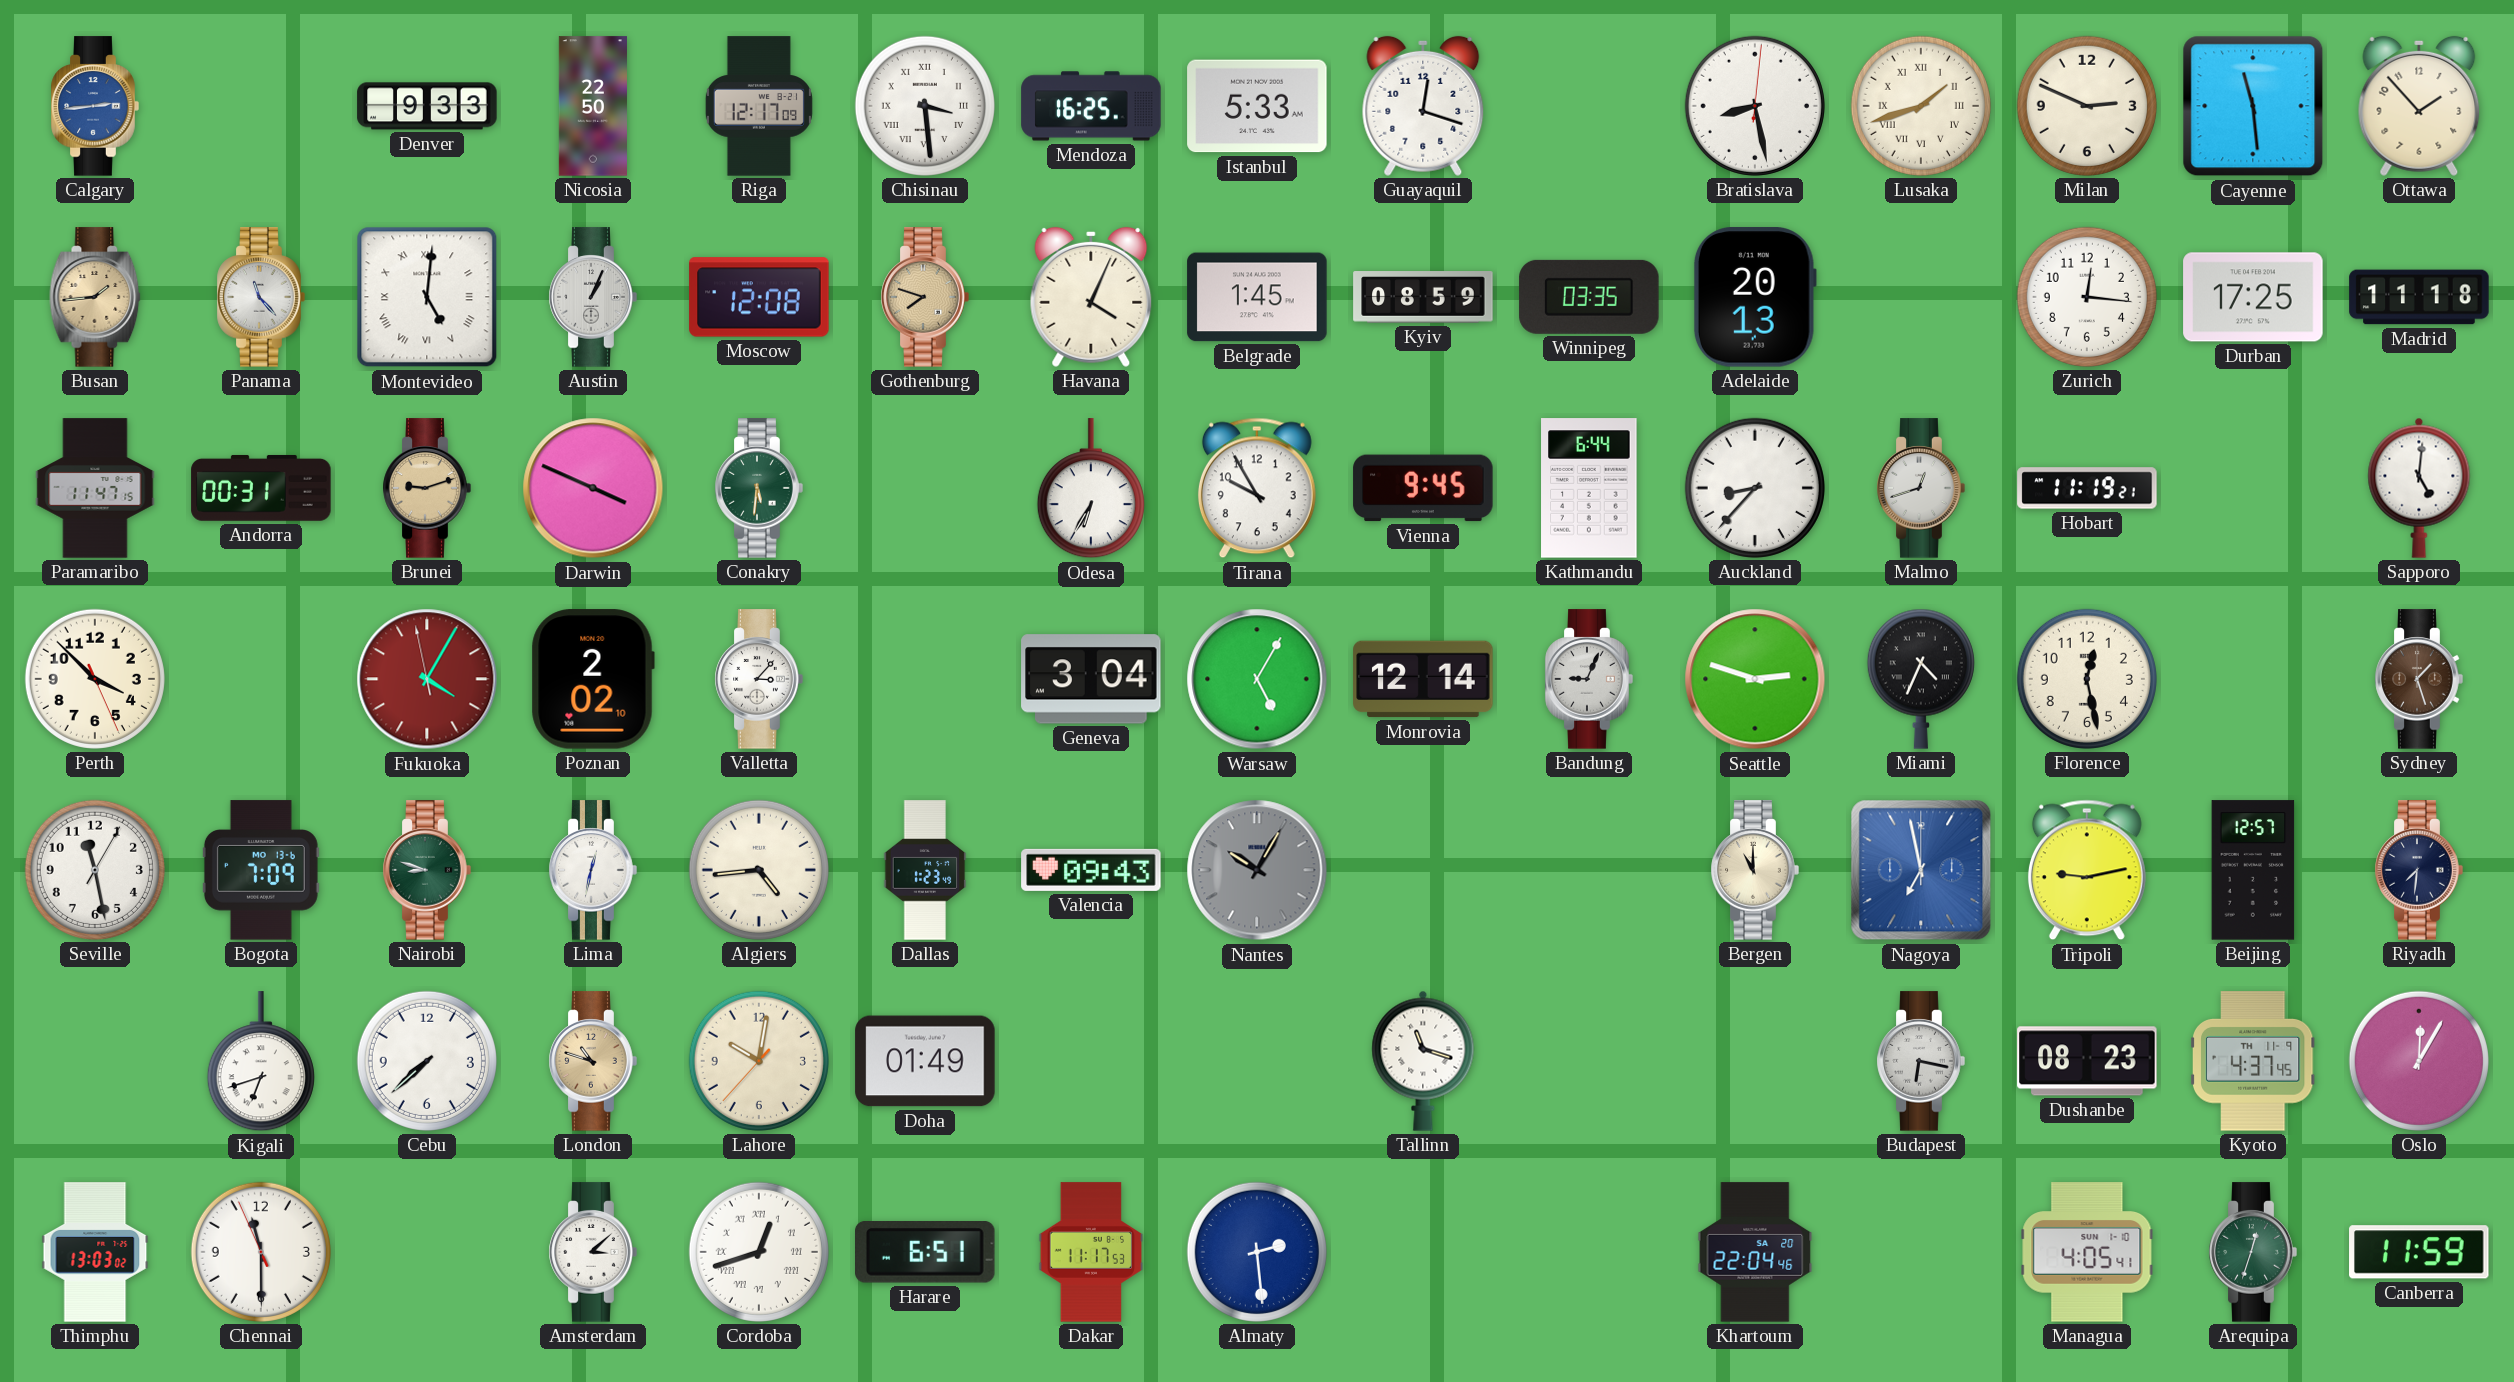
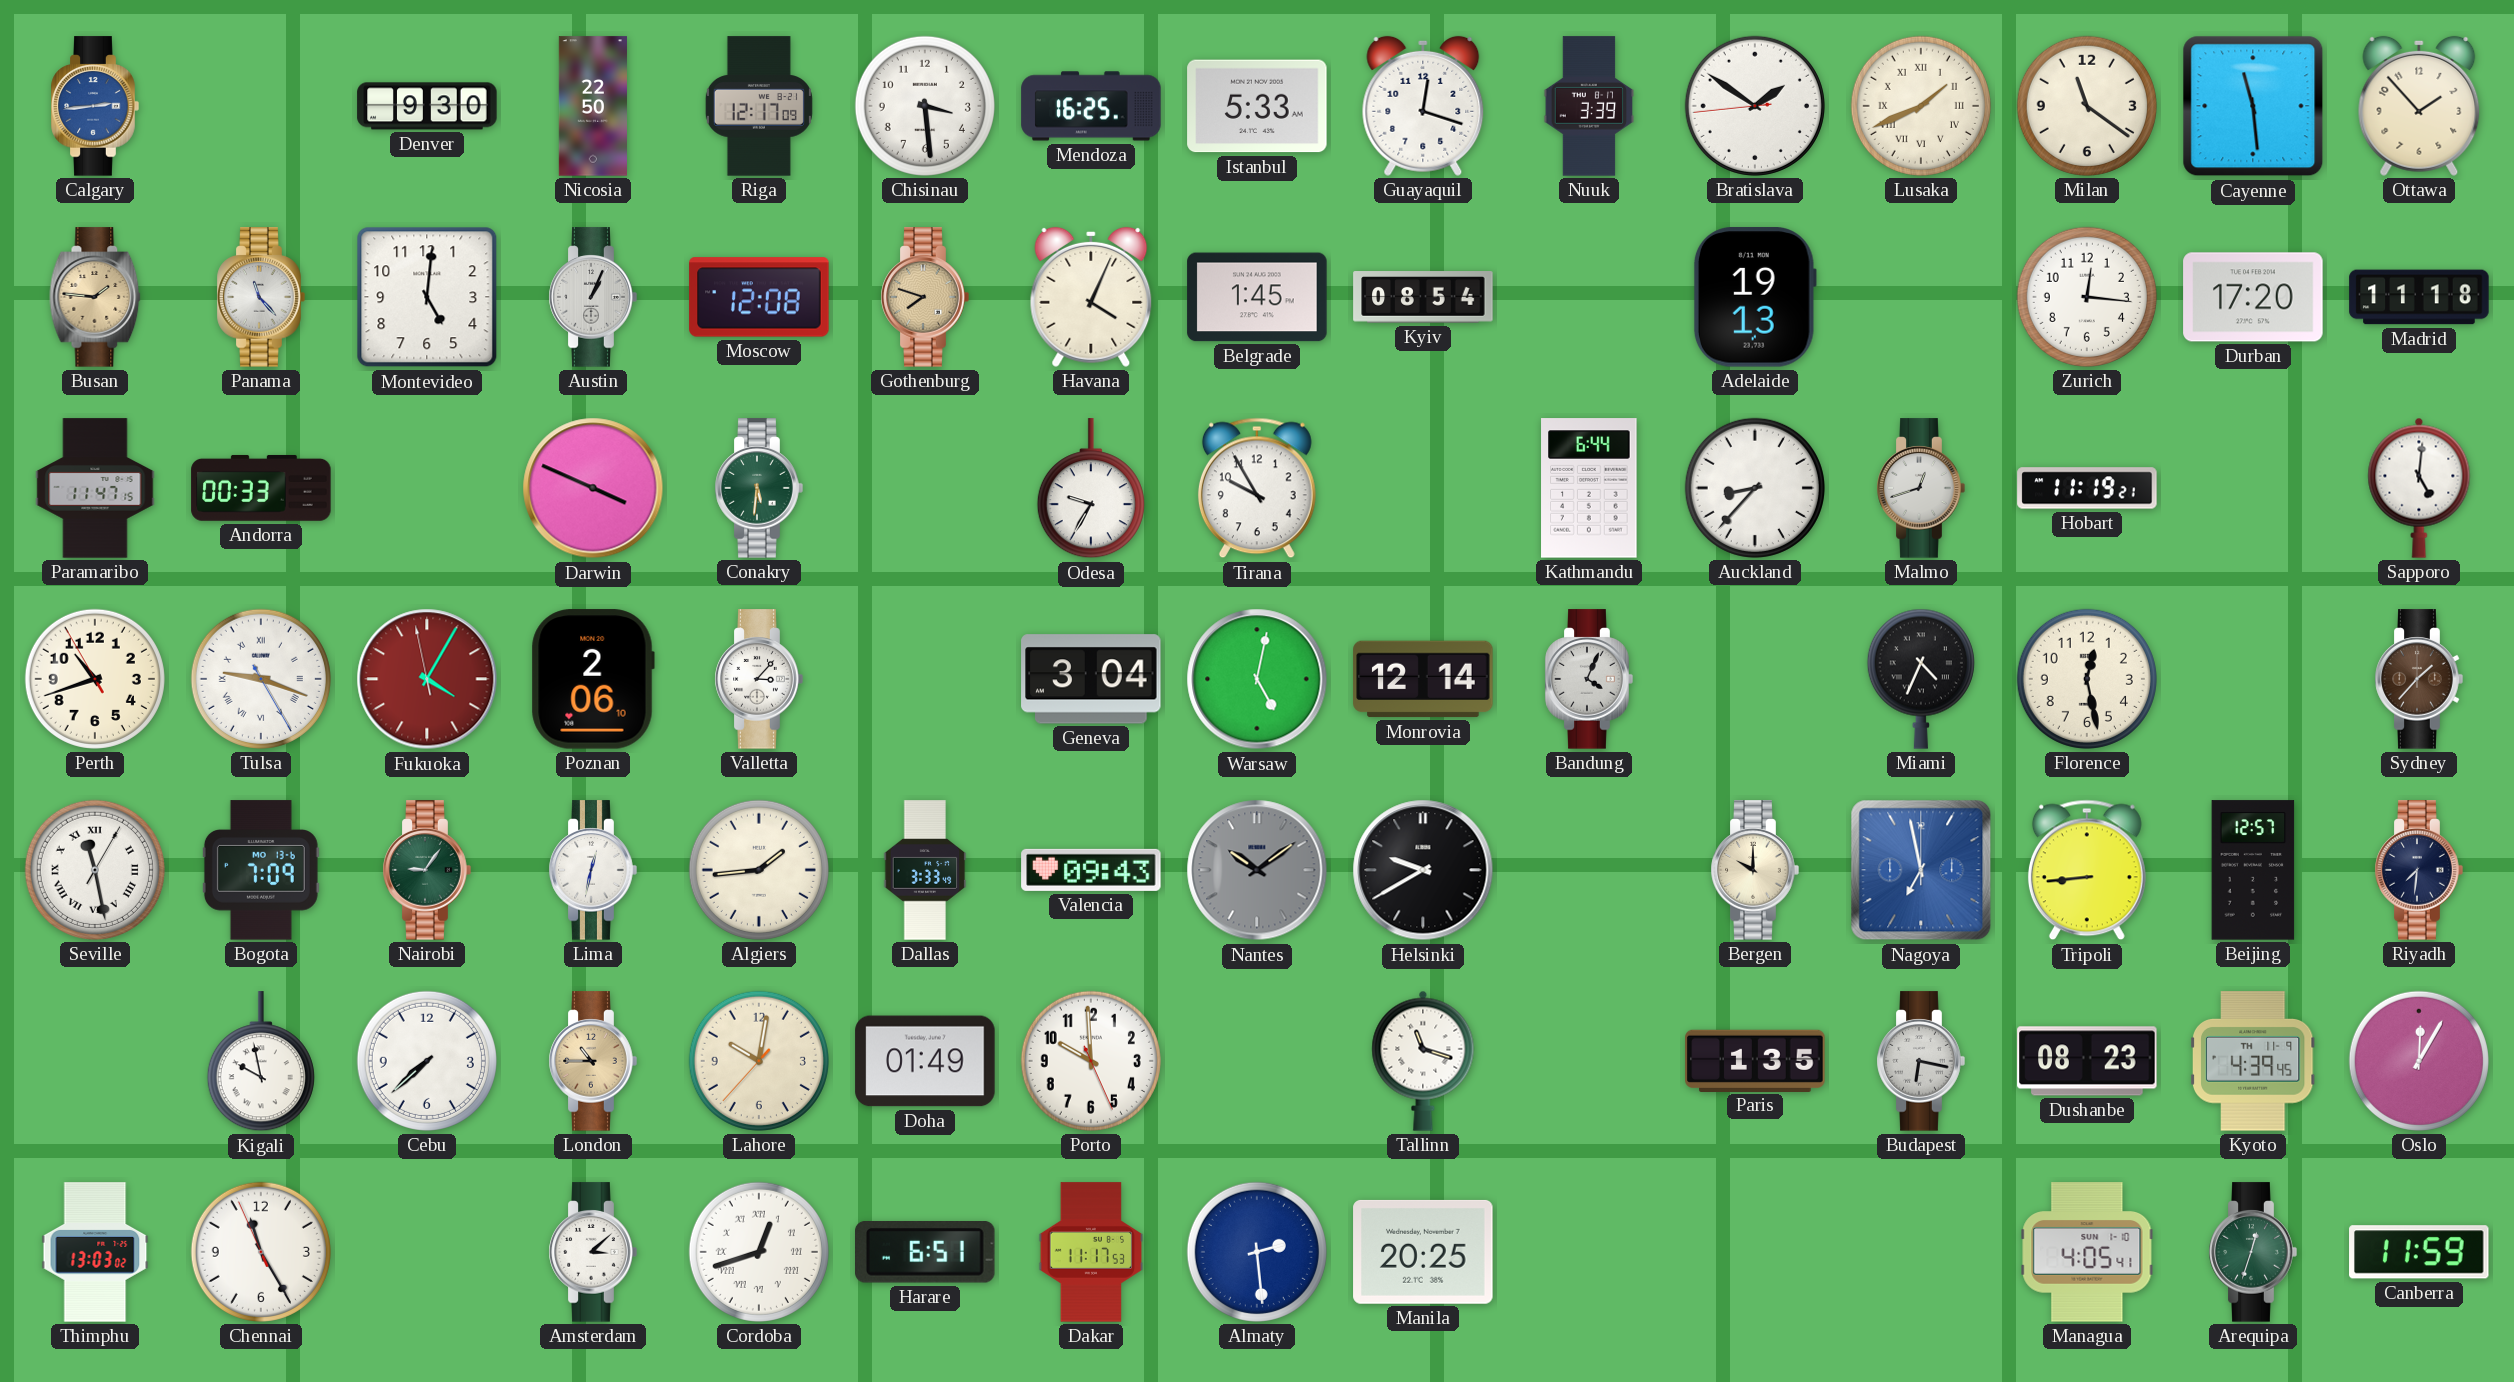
Denver: 9:33 -> 9:30
Chisinau numerals: Roman -> Arabic
Nuuk: none -> 3:39
Bratislava: 8:28 -> 1:50
Lusaka: 1:42 -> 1:41
Milan: 2:49 -> 11:21
Busan: 1:44 -> 1:46
Montevideo numerals: Roman -> Arabic
Kyiv: 08:59 -> 08:54
Winnipeg: 03:35 -> none
Adelaide: 20:13 -> 19:13
Durban: 17:25 -> 17:20
Andorra: 00:31 -> 00:33
Brunei: 9:12 -> none
Odesa: 6:35 -> 9:35
Vienna: 9:45 -> none
Perth: 3:52 -> 10:41
Tulsa: none -> 9:18
Poznan: 2:02 -> 2:06
Warsaw: 5:05 -> 5:02
Bandung: 9:04 -> 4:04
Seattle: 2:48 -> none
Sydney: 1:27 -> 1:37
Seville numerals: Arabic -> Roman
Nairobi: 8:48 -> 9:06
Algiers: 4:44 -> 1:44
Dallas: 1:23 -> 3:33
Nantes: 10:05 -> 10:09
Helsinki: none -> 9:40
Bergen: 11:00 -> 10:00
Tripoli: 9:13 -> 8:44
Kigali: 6:42 -> 9:58
London: 10:48 -> 10:45
Porto: none -> 9:59
Paris: none -> 1:35
Kyoto: 4:37 -> 4:39
Chennai: 11:29 -> 11:24
Manila: none -> 20:25
Khartoum: 22:04 -> none
